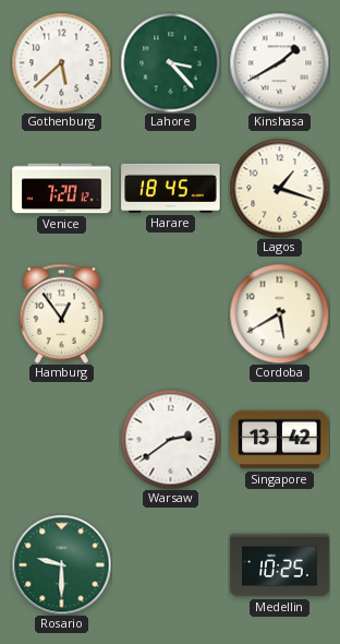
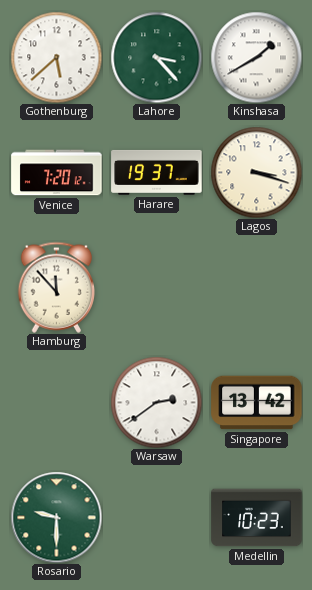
Harare: 18:45 -> 19:37
Lagos: 1:18 -> 3:18
Hamburg: 12:54 -> 11:53
Cordoba: 5:40 -> none
Medellin: 10:25 -> 10:23
